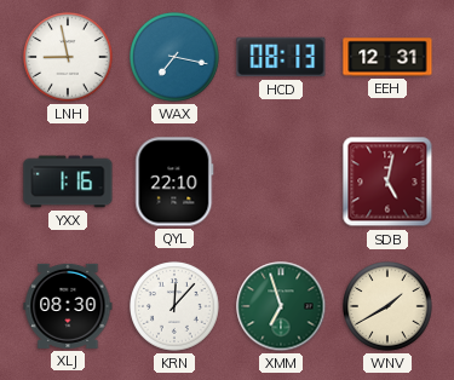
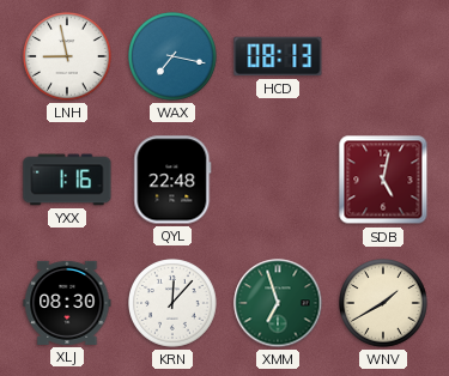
EEH: 12:31 -> none
QYL: 22:10 -> 22:48
